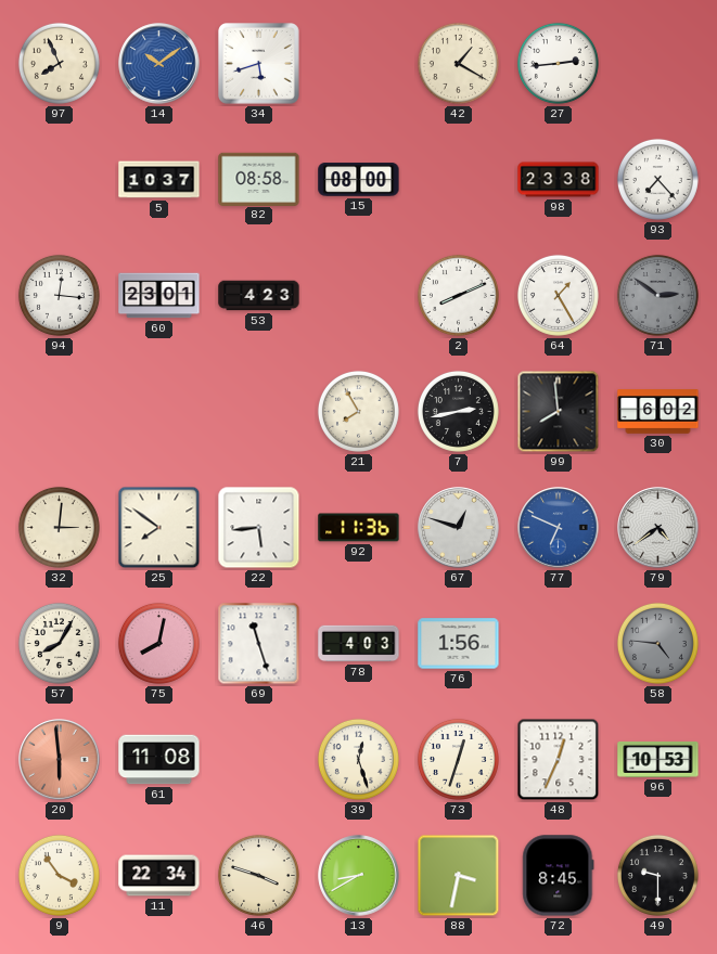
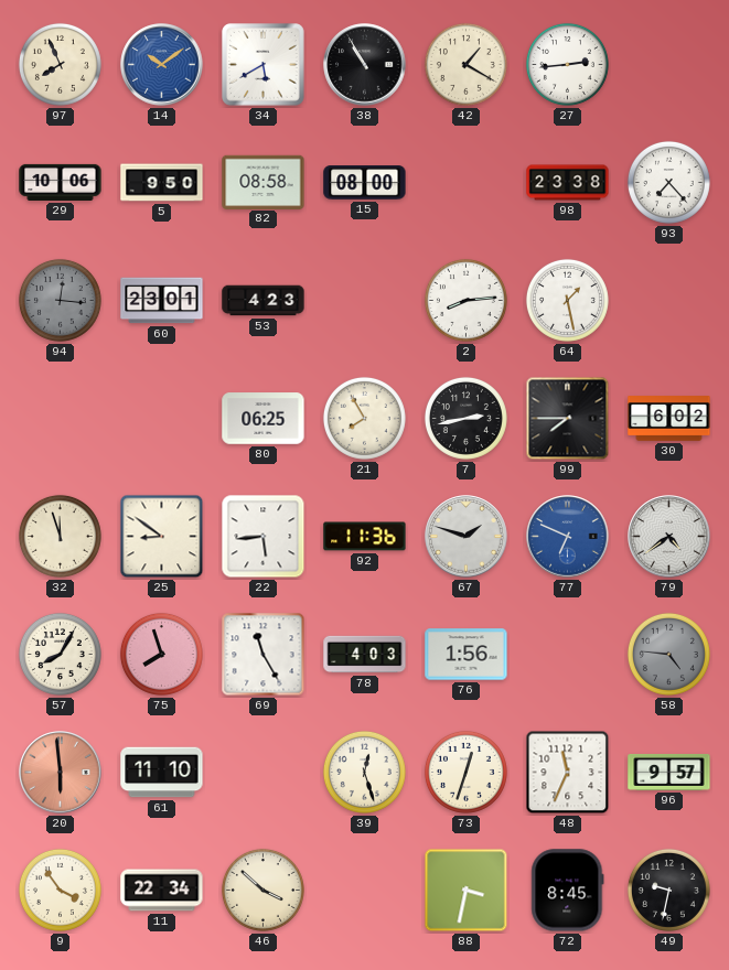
34: 5:42 -> 5:40
38: none -> 10:55
29: none -> 10:06
5: 10:37 -> 9:50
94 dial: white -> grey
2: 8:11 -> 8:14
64: 1:25 -> 1:28
71: 2:51 -> none
80: none -> 06:25
99: 7:59 -> 7:45
32: 3:01 -> 11:57
25: 7:51 -> 8:51
67: 12:48 -> 1:48
75: 8:02 -> 7:57
69: 11:27 -> 11:25
61: 11:08 -> 11:10
48: 12:34 -> 11:34
96: 10:53 -> 9:57
46: 3:48 -> 3:52
13: 8:40 -> none
49: 9:30 -> 9:32
